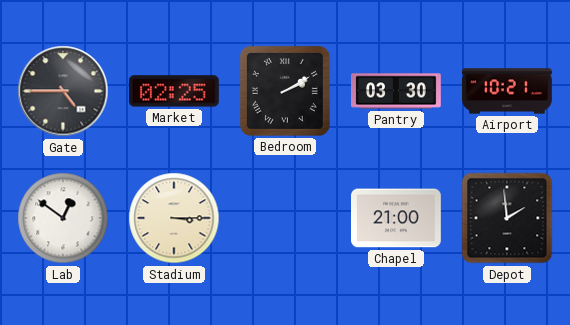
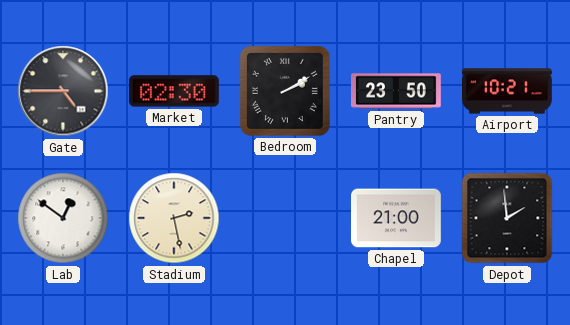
Market: 02:25 -> 02:30
Pantry: 03:30 -> 23:50
Stadium: 3:15 -> 2:28
